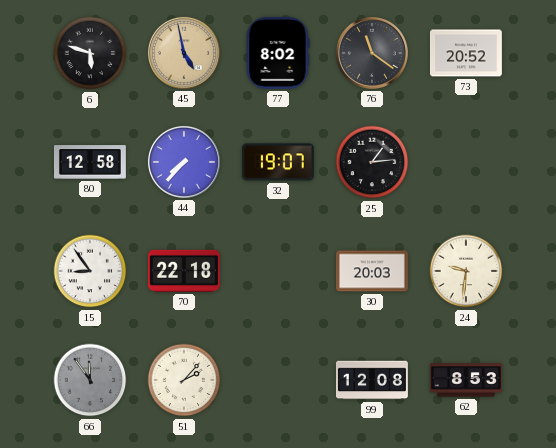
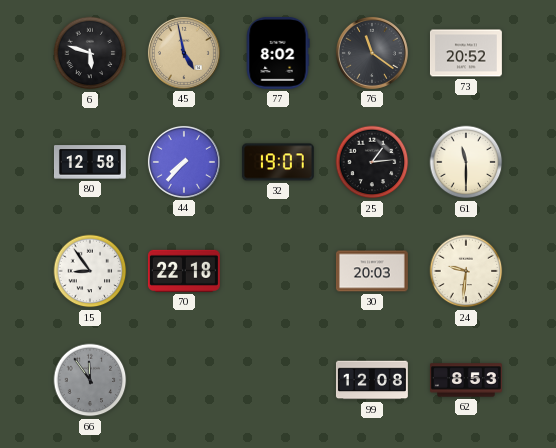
61: none -> 11:30
51: 2:07 -> none
